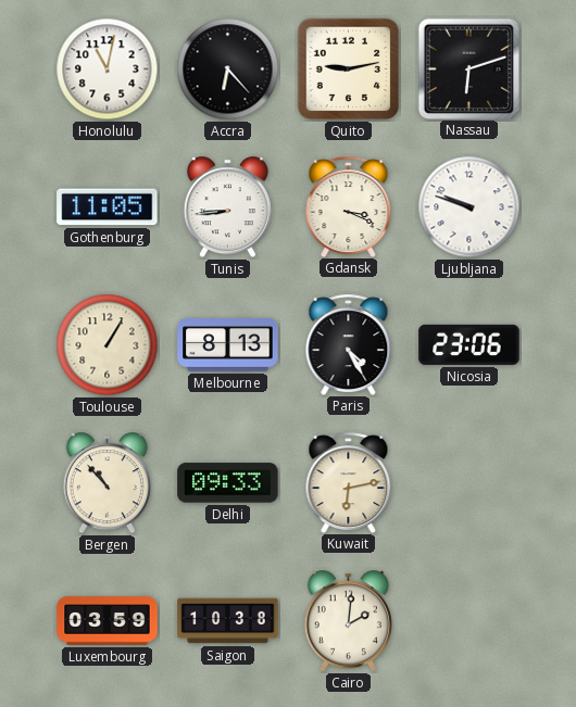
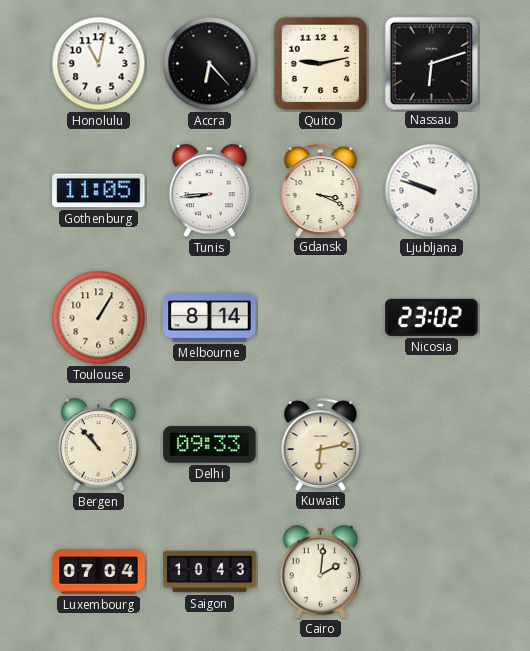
Melbourne: 8:13 -> 8:14
Paris: 4:25 -> none
Nicosia: 23:06 -> 23:02
Luxembourg: 03:59 -> 07:04
Saigon: 10:38 -> 10:43
